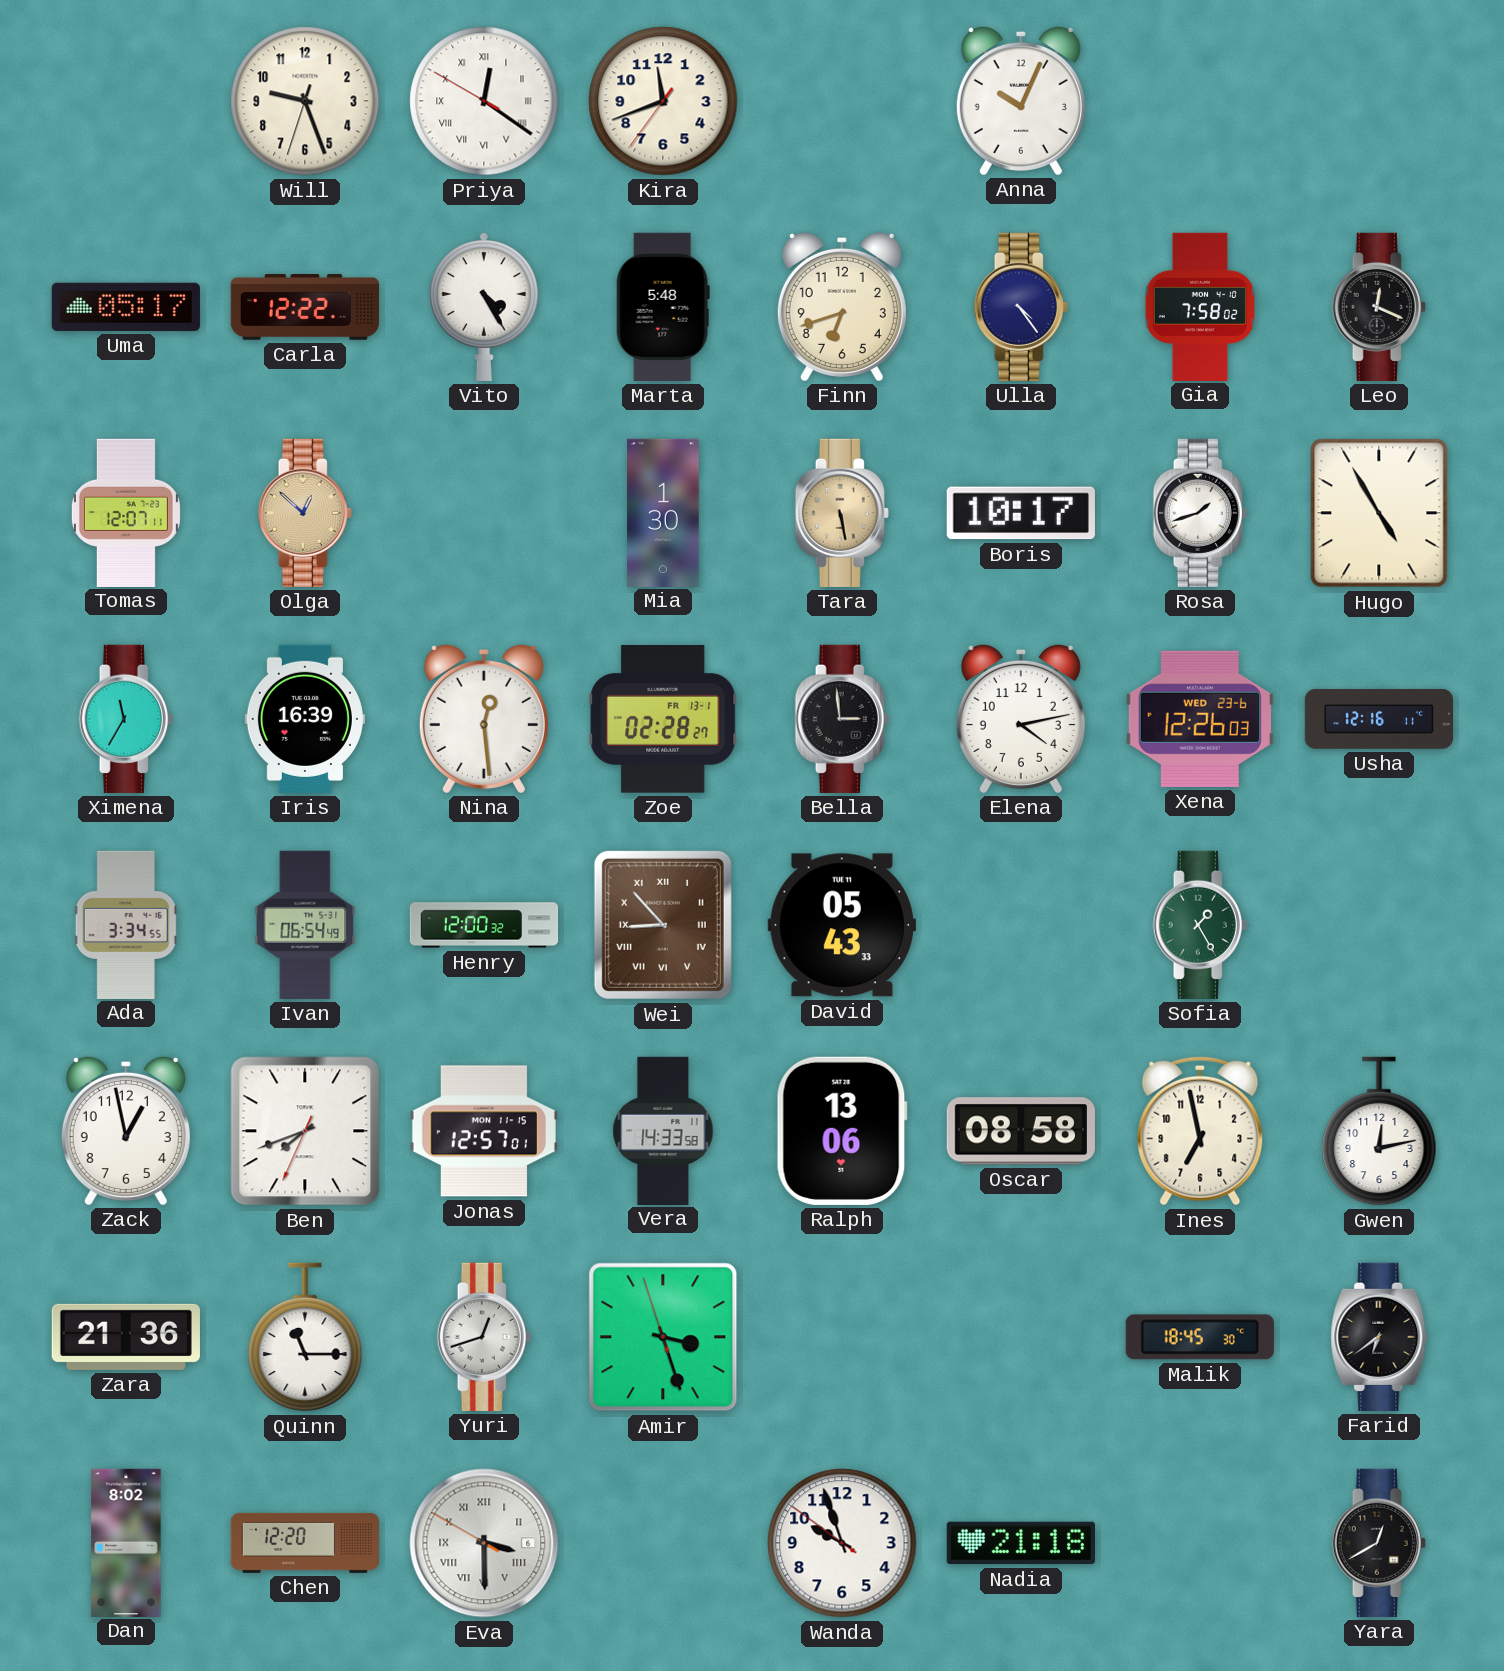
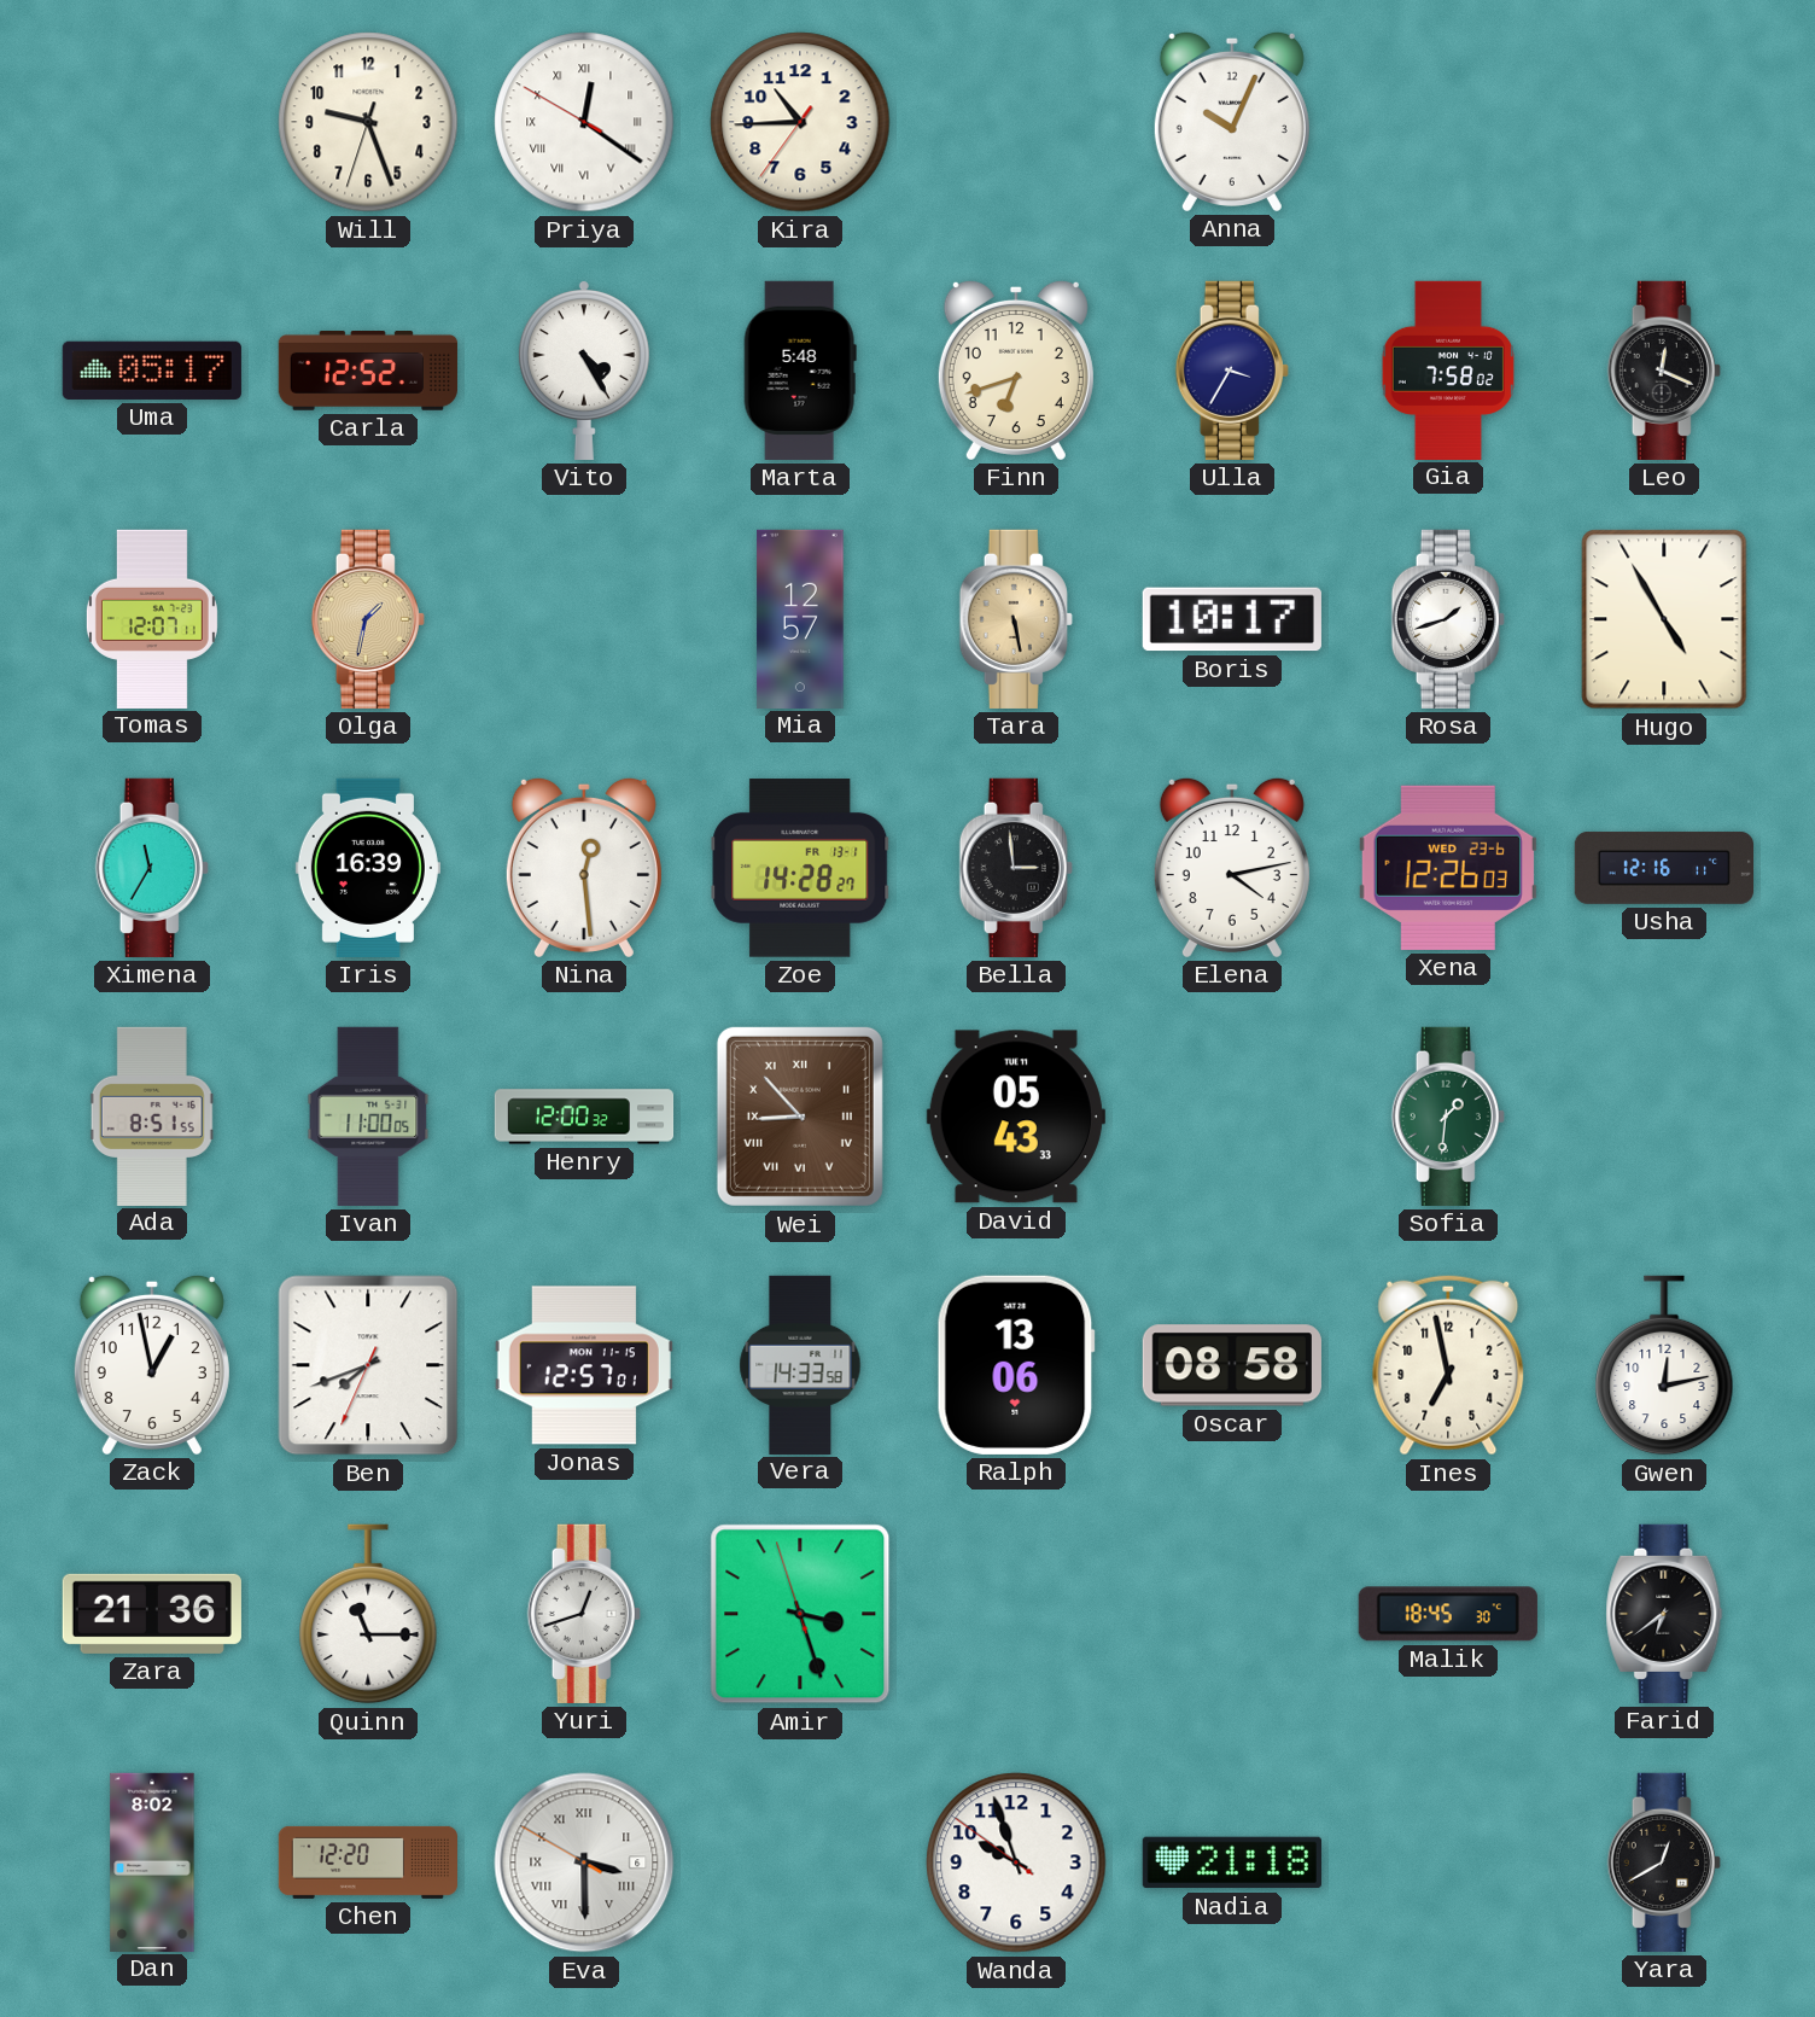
Kira: 11:41 -> 10:44
Carla: 12:22 -> 12:52
Ulla: 4:24 -> 3:35
Olga: 12:52 -> 1:32
Mia: 1:30 -> 12:57
Zoe: 02:28 -> 14:28
Ada: 3:34 -> 8:51
Ivan: 06:54 -> 11:00
Sofia: 1:25 -> 1:31
